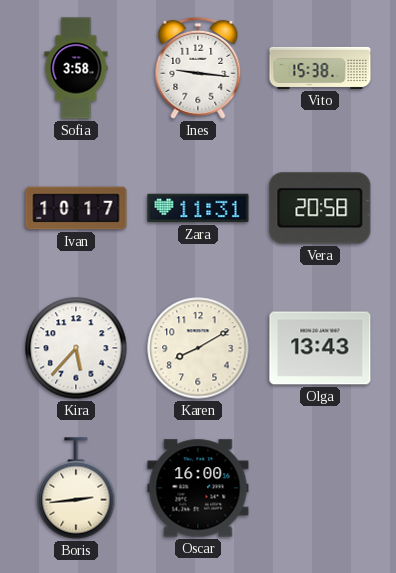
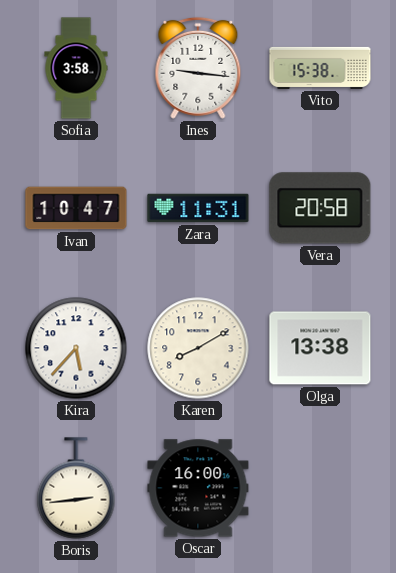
Ivan: 10:17 -> 10:47
Olga: 13:43 -> 13:38
